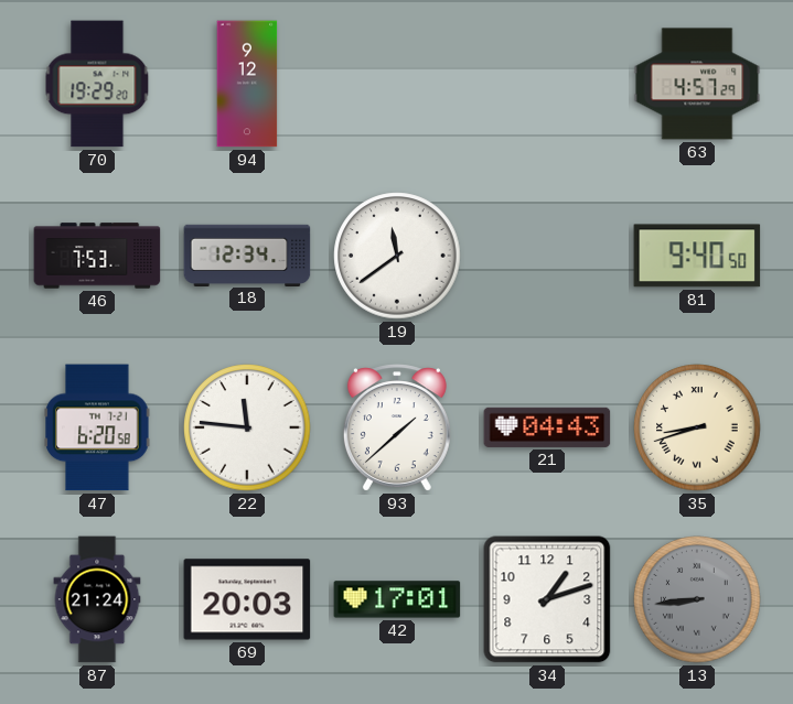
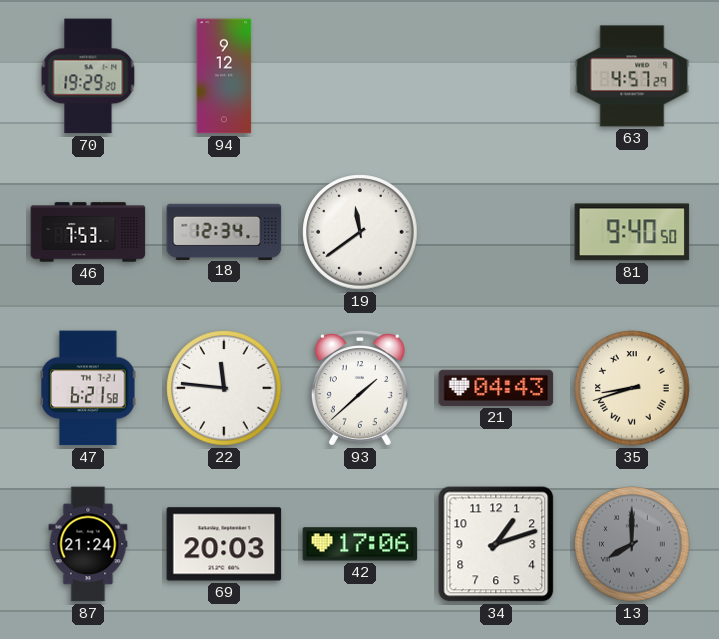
47: 6:20 -> 6:21
42: 17:01 -> 17:06
13: 8:44 -> 8:00
